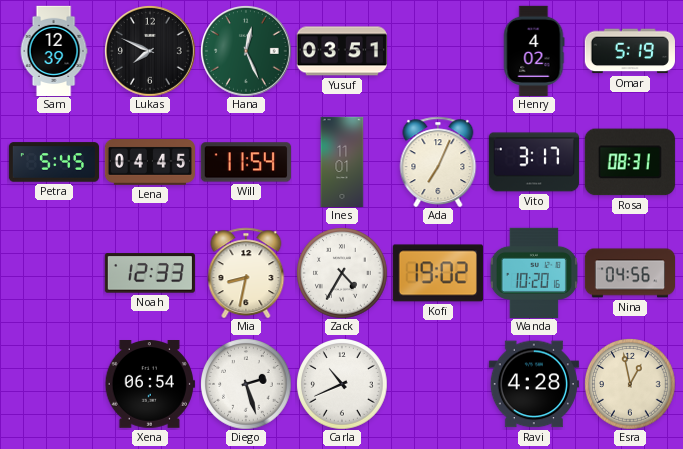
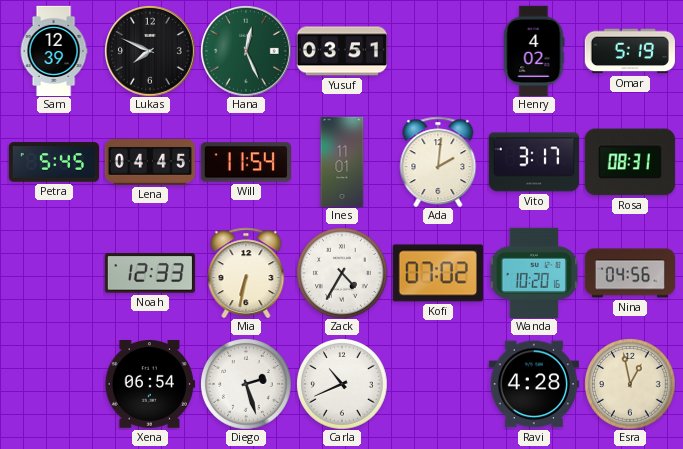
Ada: 7:04 -> 2:01
Mia: 8:32 -> 6:32
Kofi: 19:02 -> 07:02
